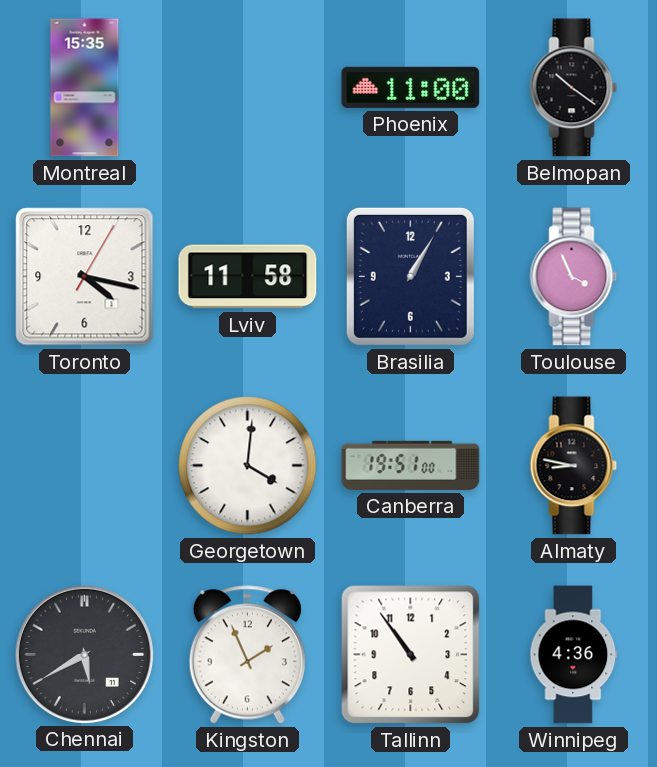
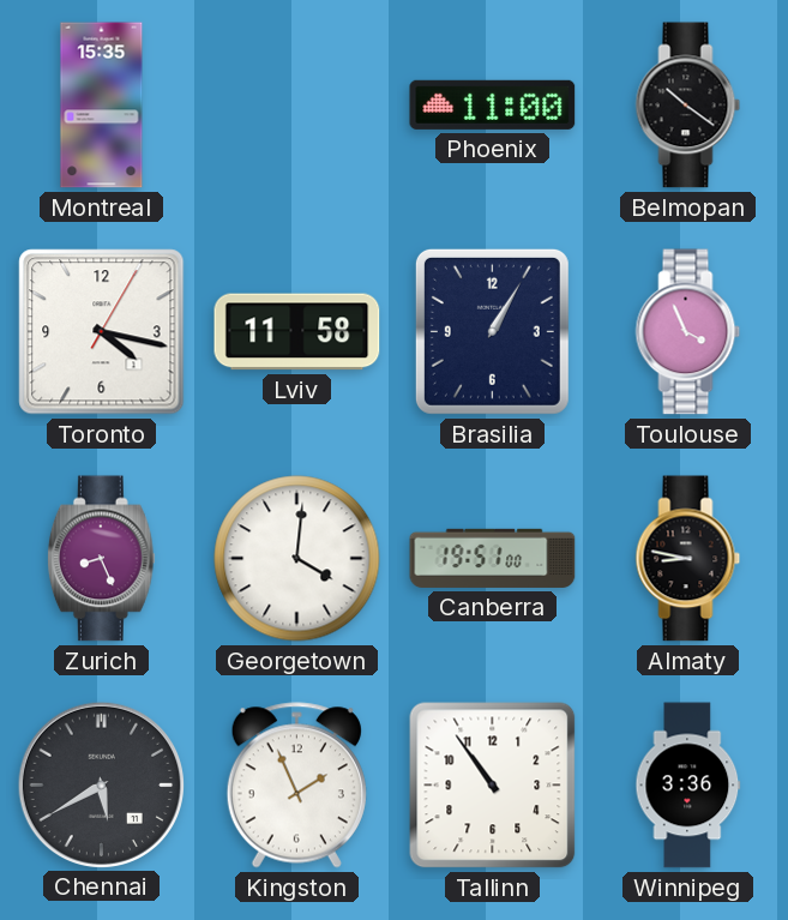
Zurich: none -> 8:26
Winnipeg: 4:36 -> 3:36
